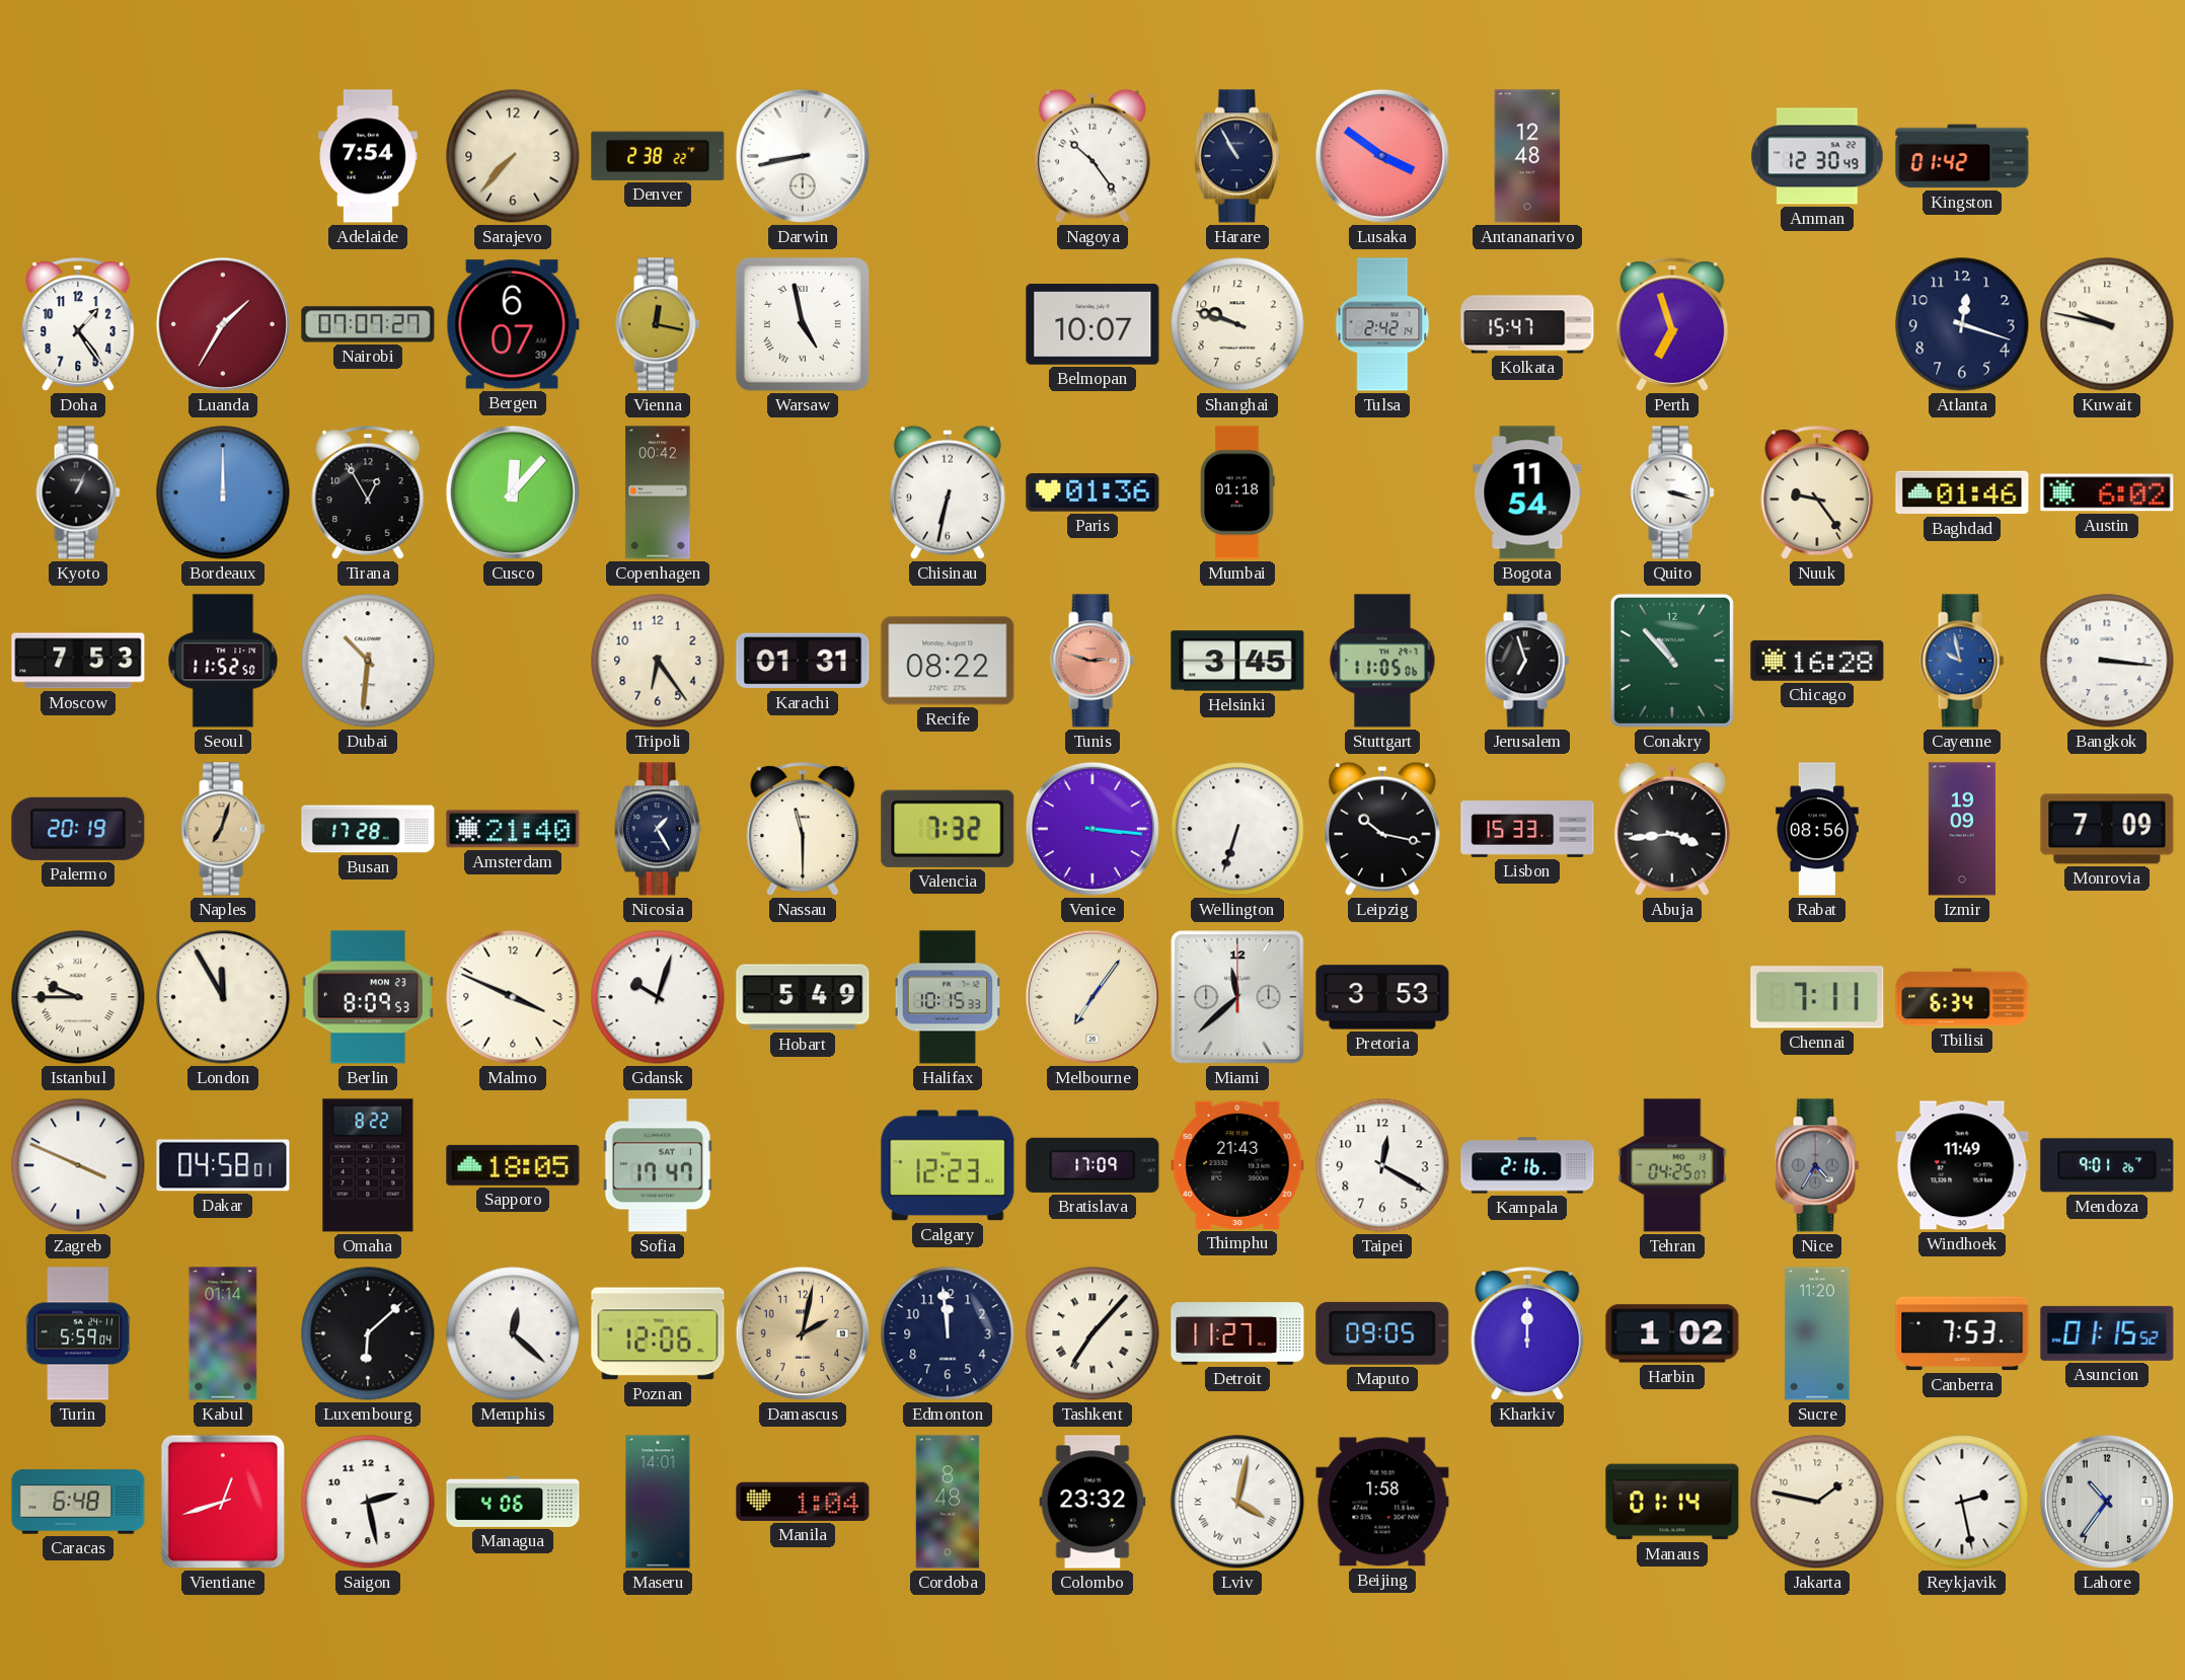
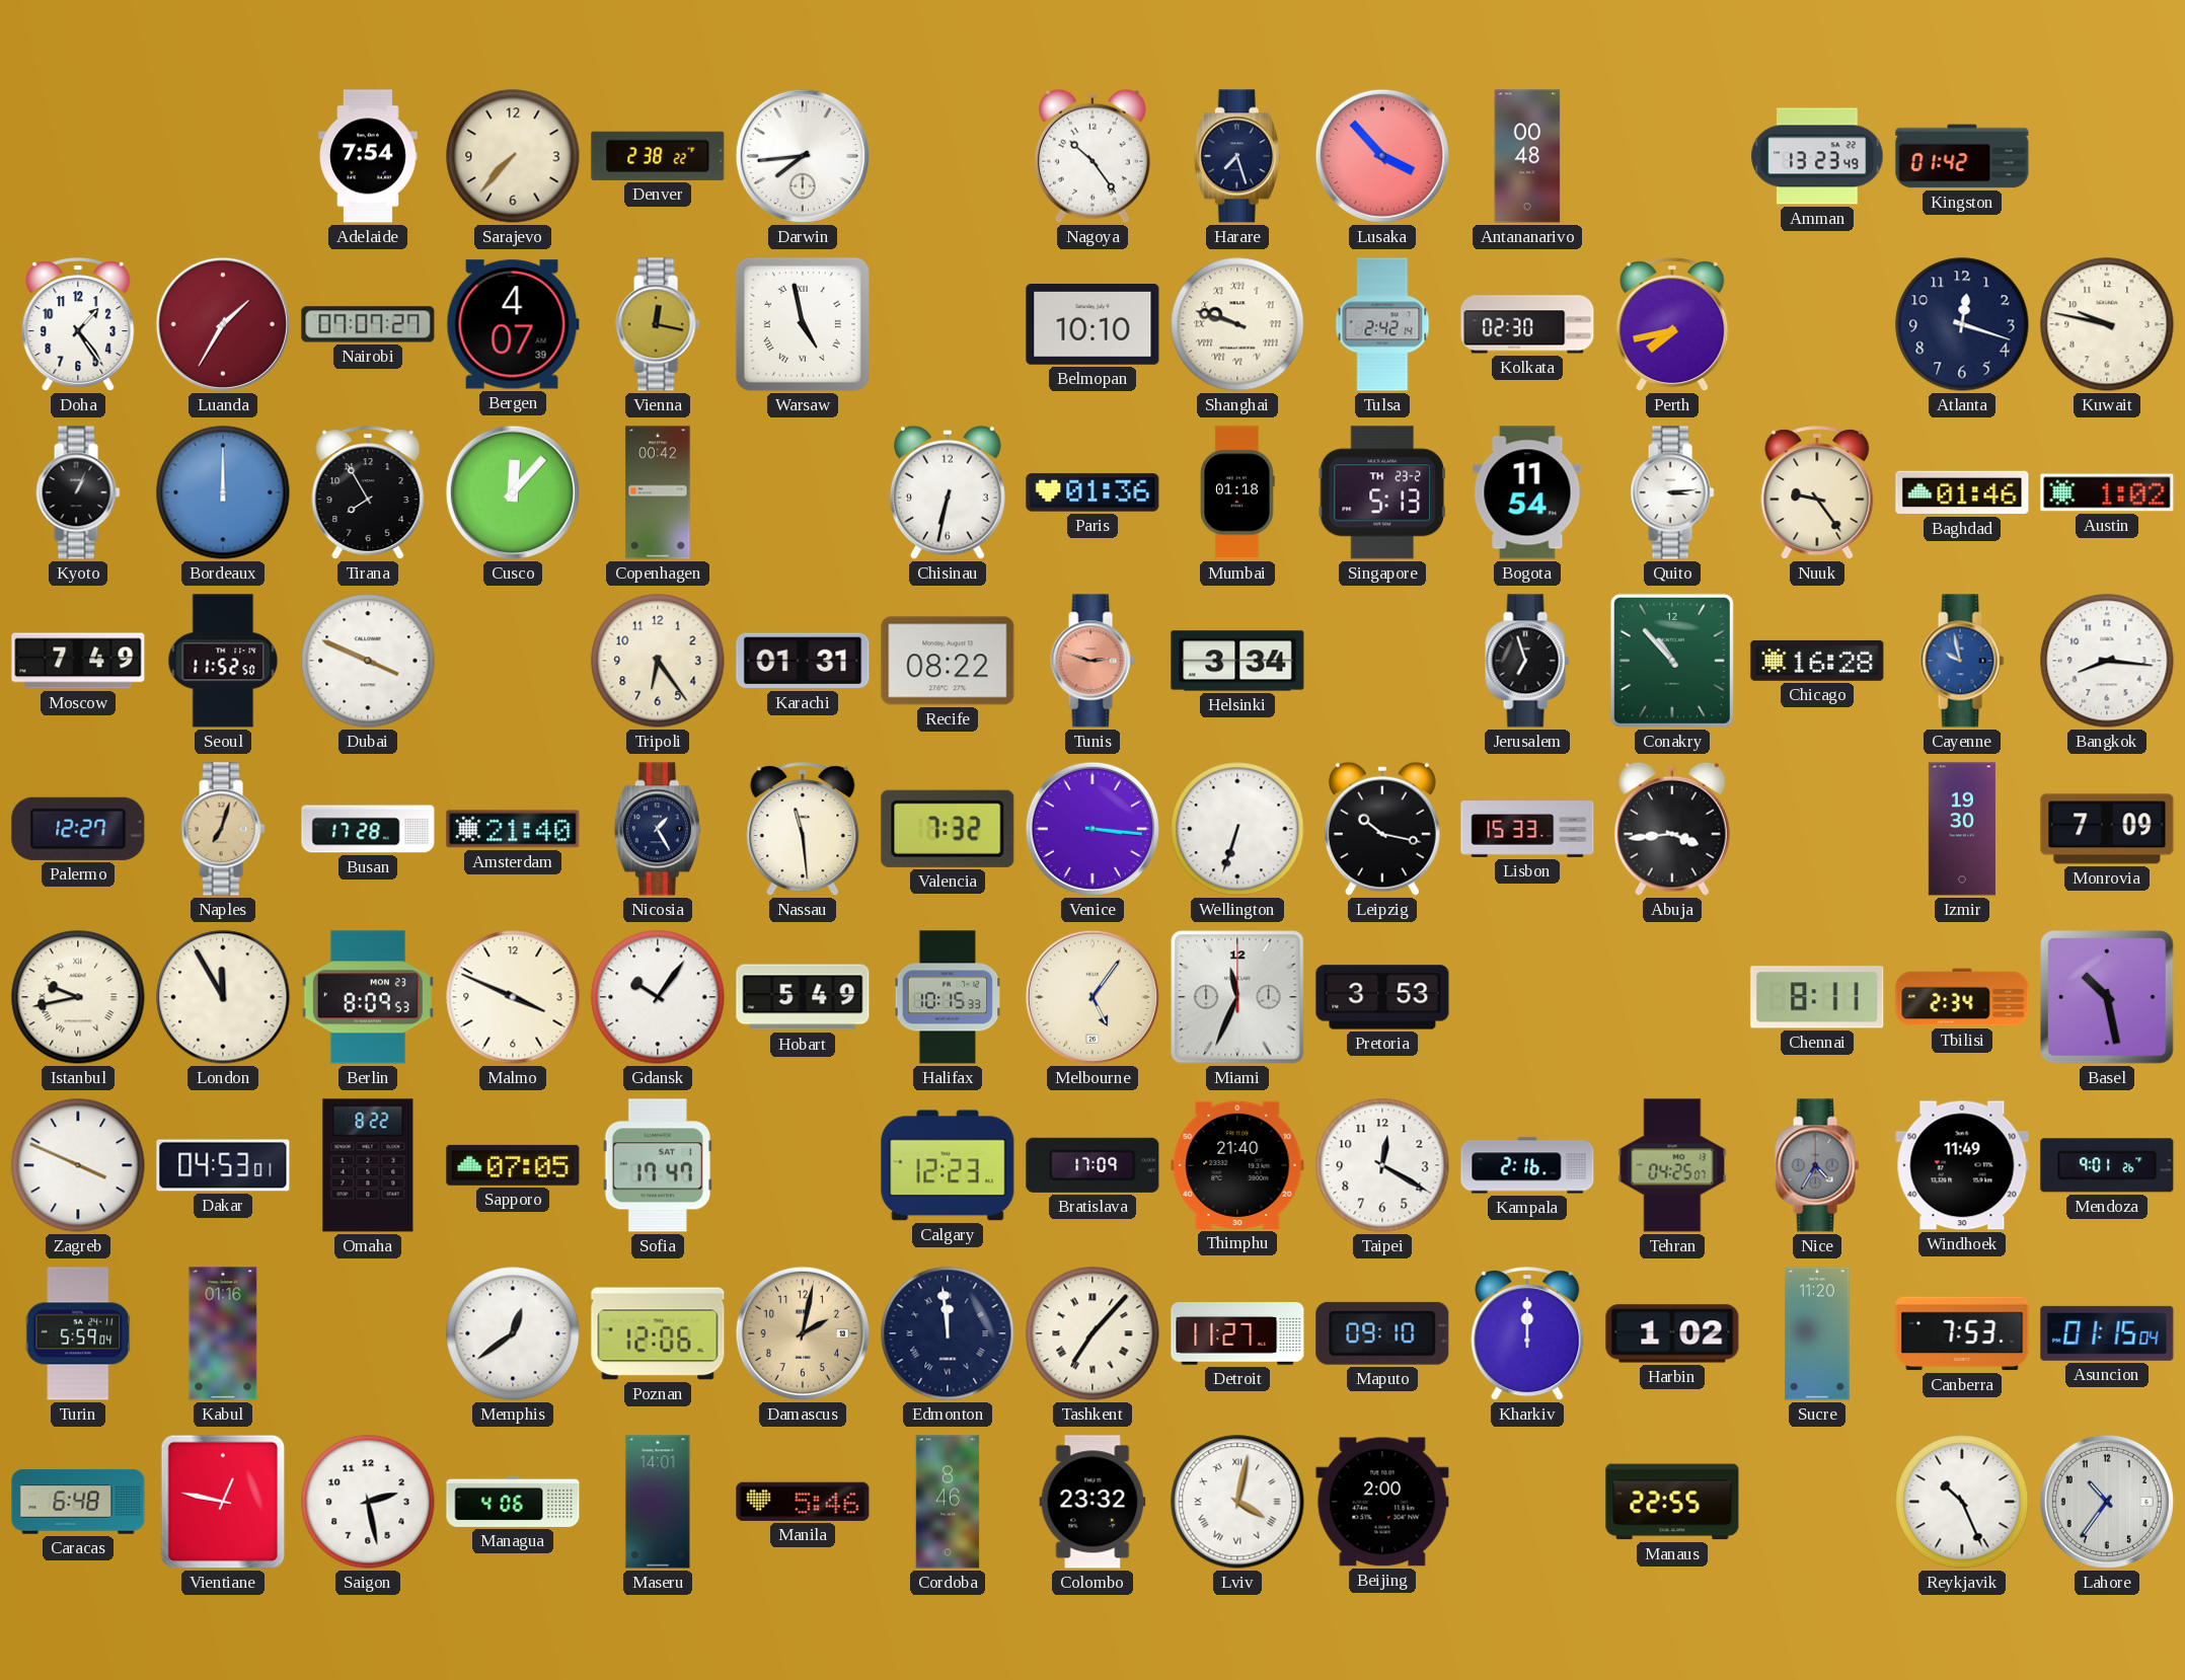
Darwin: 8:43 -> 7:44
Harare: 10:55 -> 7:27
Lusaka: 3:51 -> 3:53
Antananarivo: 12:48 -> 00:48
Amman: 12:30 -> 13:23
Bergen: 6:07 -> 4:07
Belmopan: 10:07 -> 10:10
Shanghai numerals: Arabic -> Roman
Kolkata: 15:47 -> 02:30
Perth: 6:57 -> 7:43
Tirana: 12:55 -> 7:55
Singapore: none -> 5:13
Quito: 3:18 -> 3:14
Austin: 6:02 -> 1:02
Moscow: 7:53 -> 7:49
Dubai: 10:31 -> 3:49
Helsinki: 3:45 -> 3:34
Stuttgart: 11:05 -> none
Bangkok: 3:16 -> 8:16
Palermo: 20:19 -> 12:27
Nassau: 11:30 -> 11:29
Rabat: 08:56 -> none
Izmir: 19:09 -> 19:30
Istanbul: 9:45 -> 9:43
Gdansk: 10:03 -> 10:06
Melbourne: 7:06 -> 5:06
Miami: 11:38 -> 11:34
Chennai: 7:11 -> 8:11
Tbilisi: 6:34 -> 2:34
Basel: none -> 10:28
Dakar: 04:58 -> 04:53
Sapporo: 18:05 -> 07:05
Thimphu: 21:43 -> 21:40
Kabul: 01:14 -> 01:16
Luxembourg: 6:08 -> none
Memphis: 12:22 -> 12:39
Edmonton numerals: Arabic -> Roman
Maputo: 09:05 -> 09:10
Asuncion: 01:15:52 -> 01:15:04
Vientiane: 12:42 -> 12:47
Manila: 1:04 -> 5:46
Cordoba: 8:48 -> 8:46
Beijing: 1:58 -> 2:00
Manaus: 01:14 -> 22:55
Jakarta: 1:47 -> none
Reykjavik: 2:28 -> 10:26
